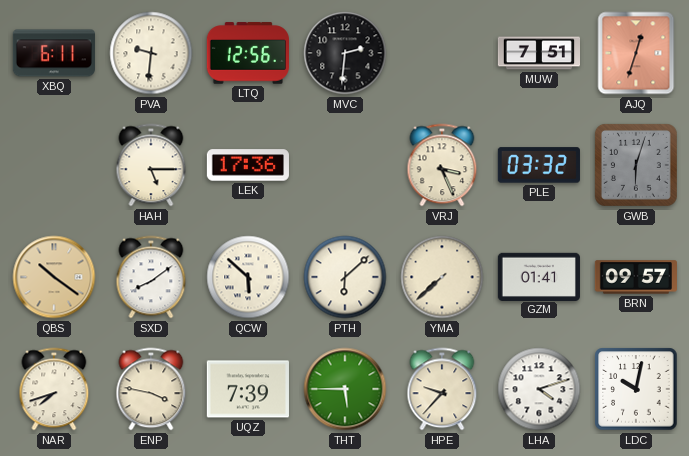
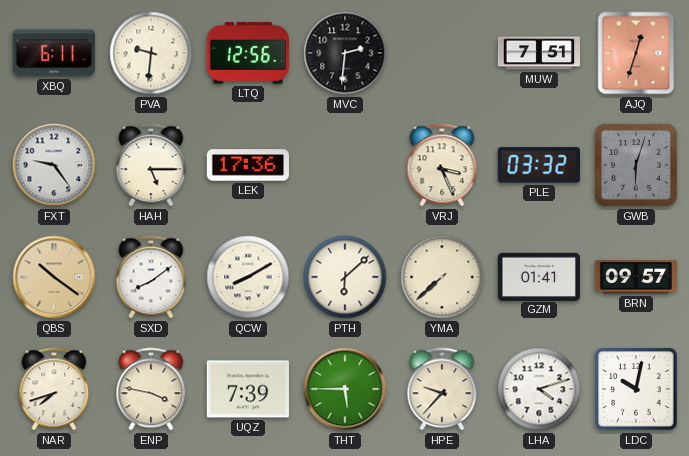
FXT: none -> 9:24
QCW: 5:52 -> 8:10
